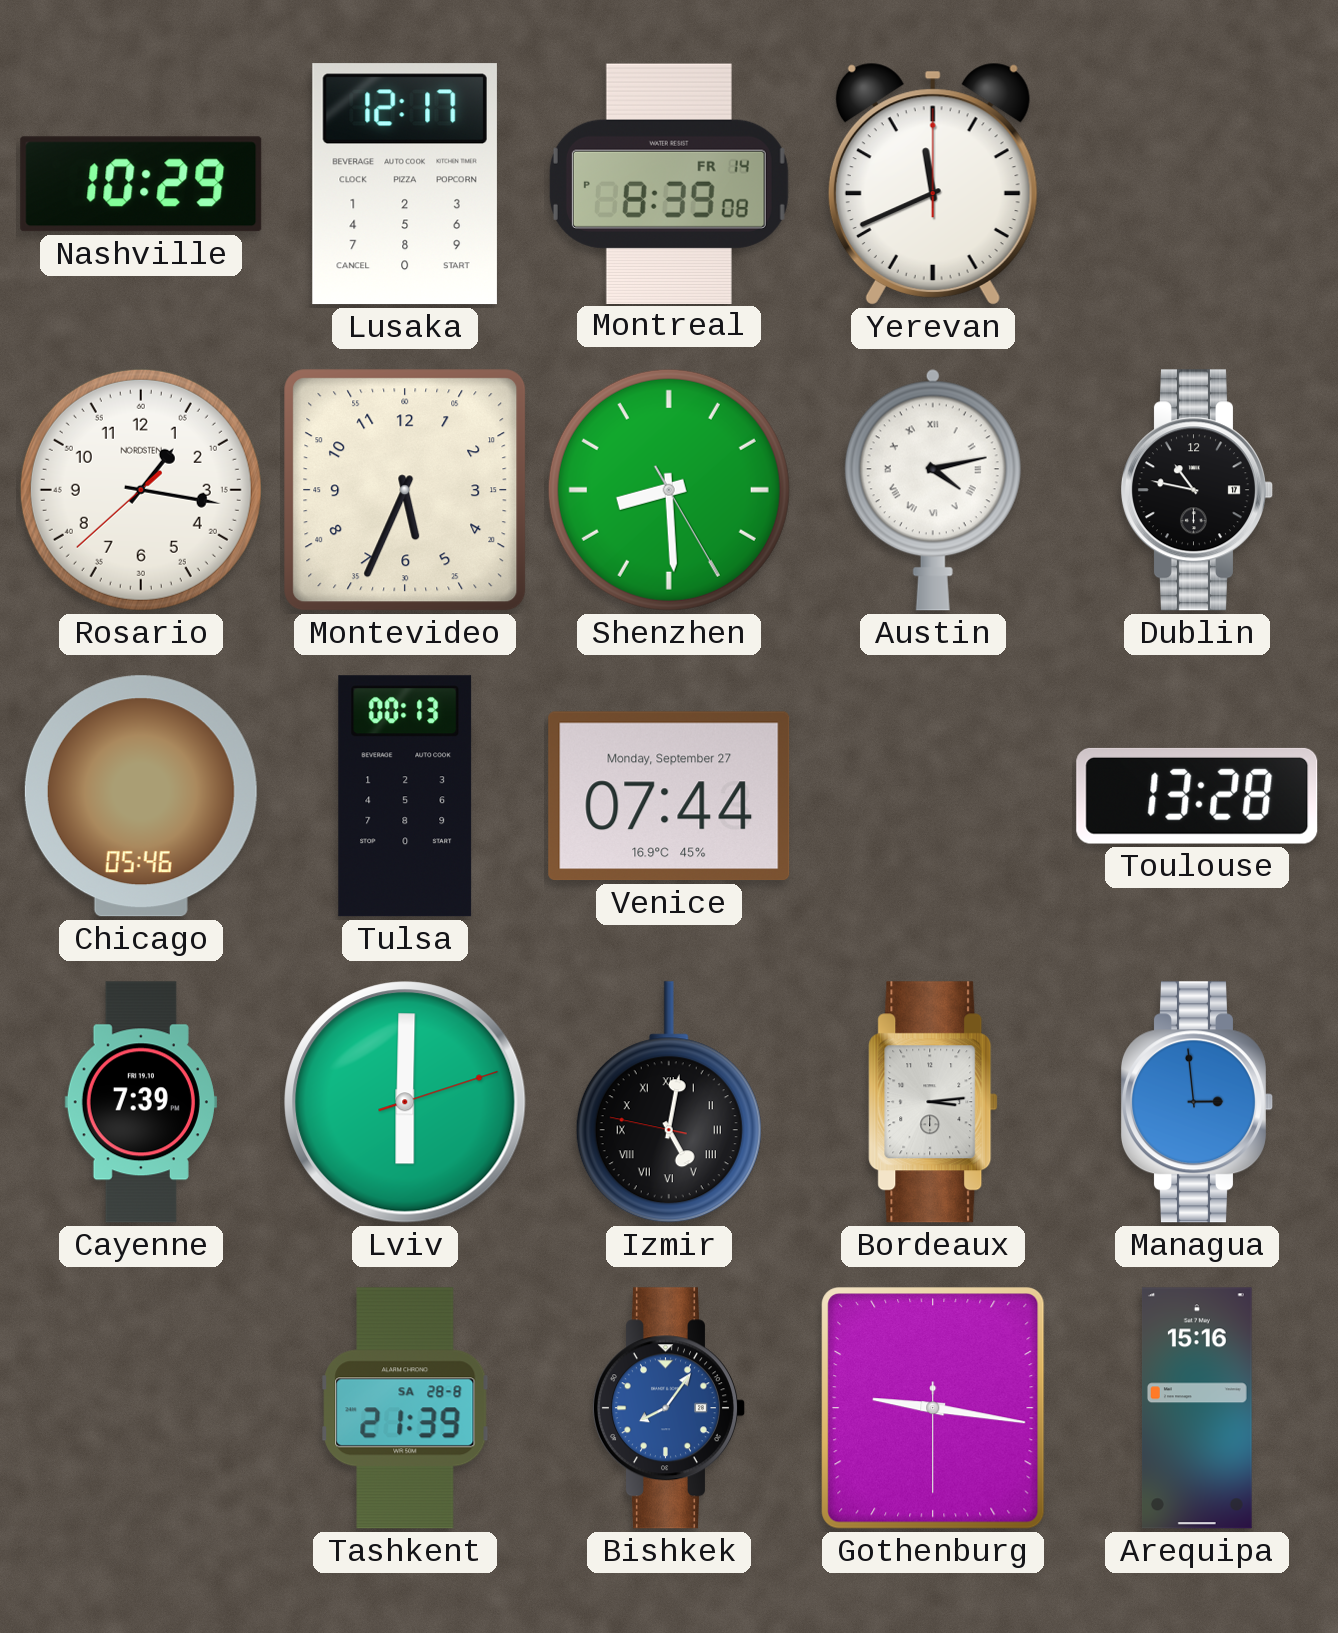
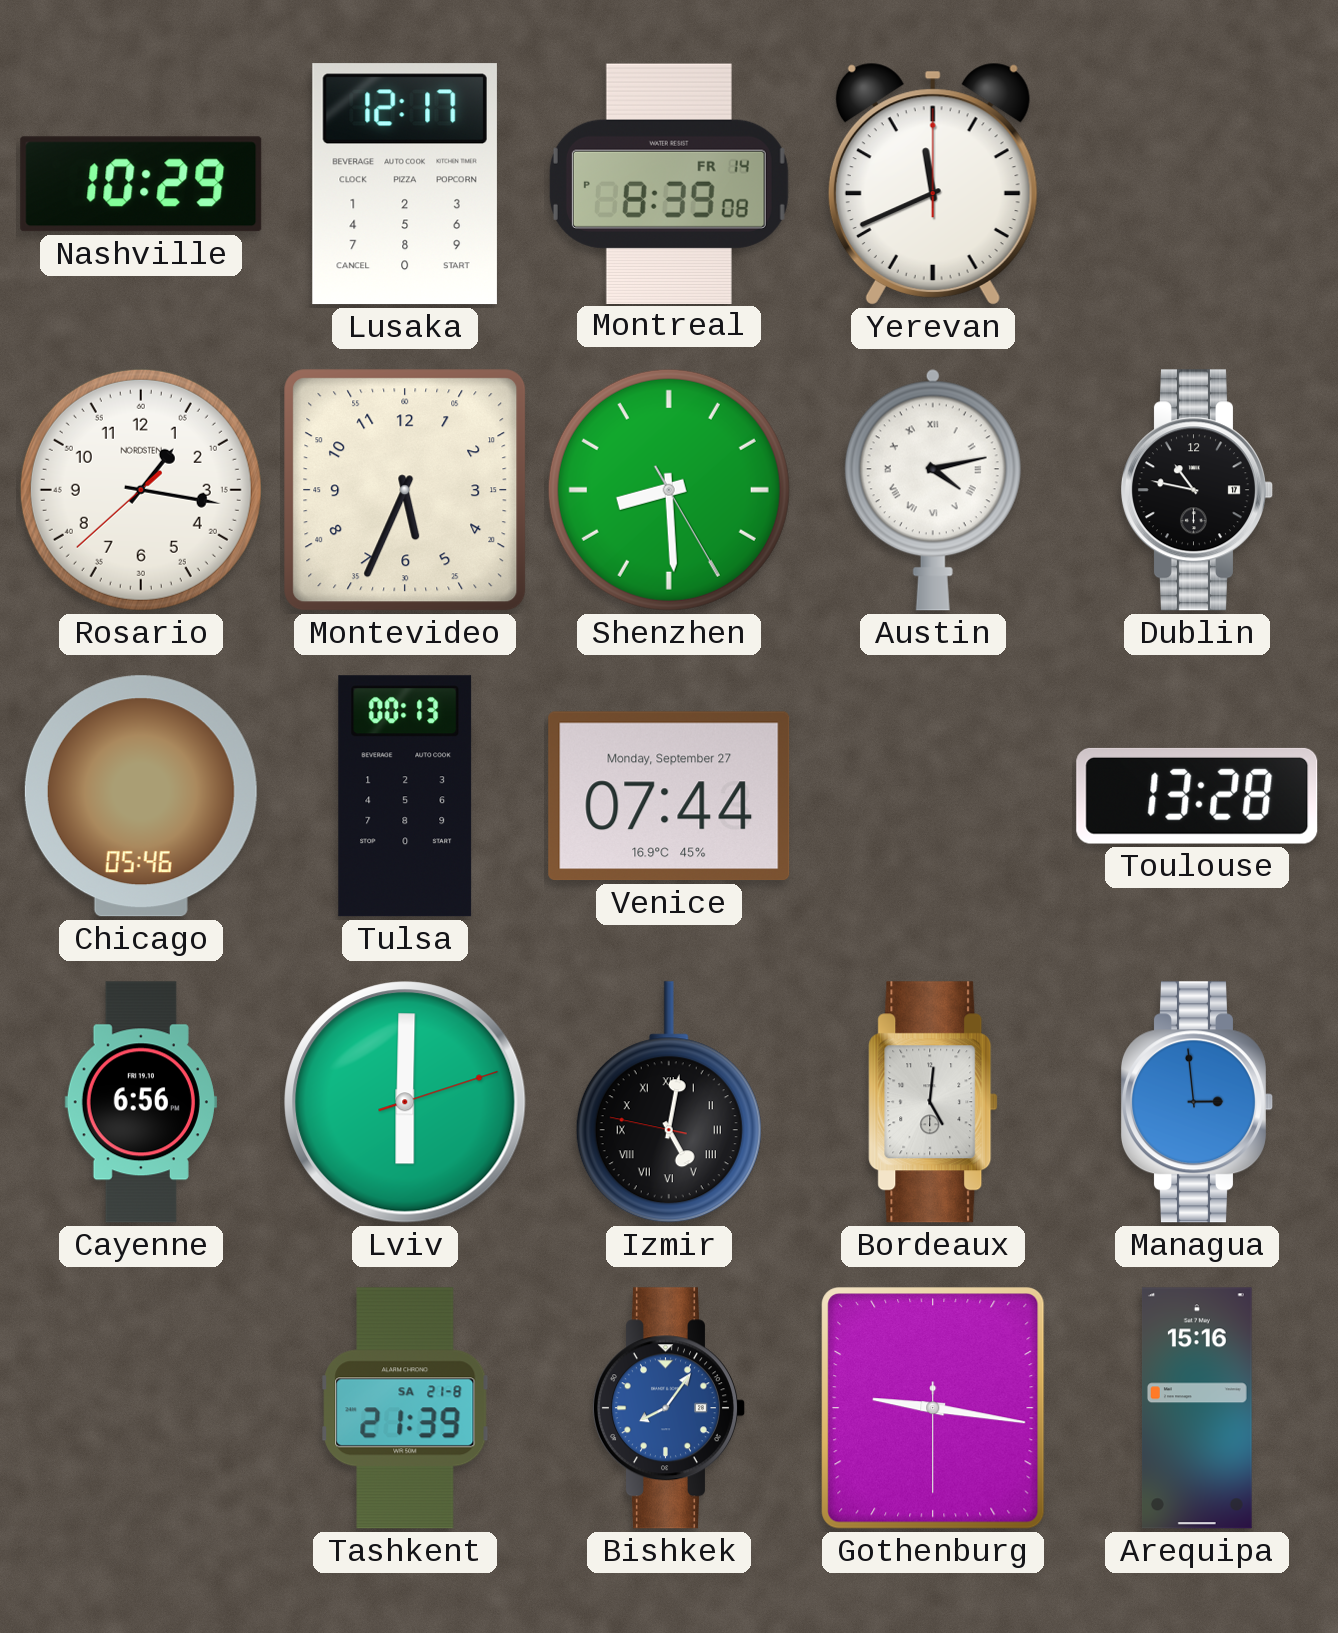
Cayenne: 7:39 -> 6:56
Bordeaux: 3:14 -> 5:01
Tashkent date: SA 28-8 -> SA 21-8
